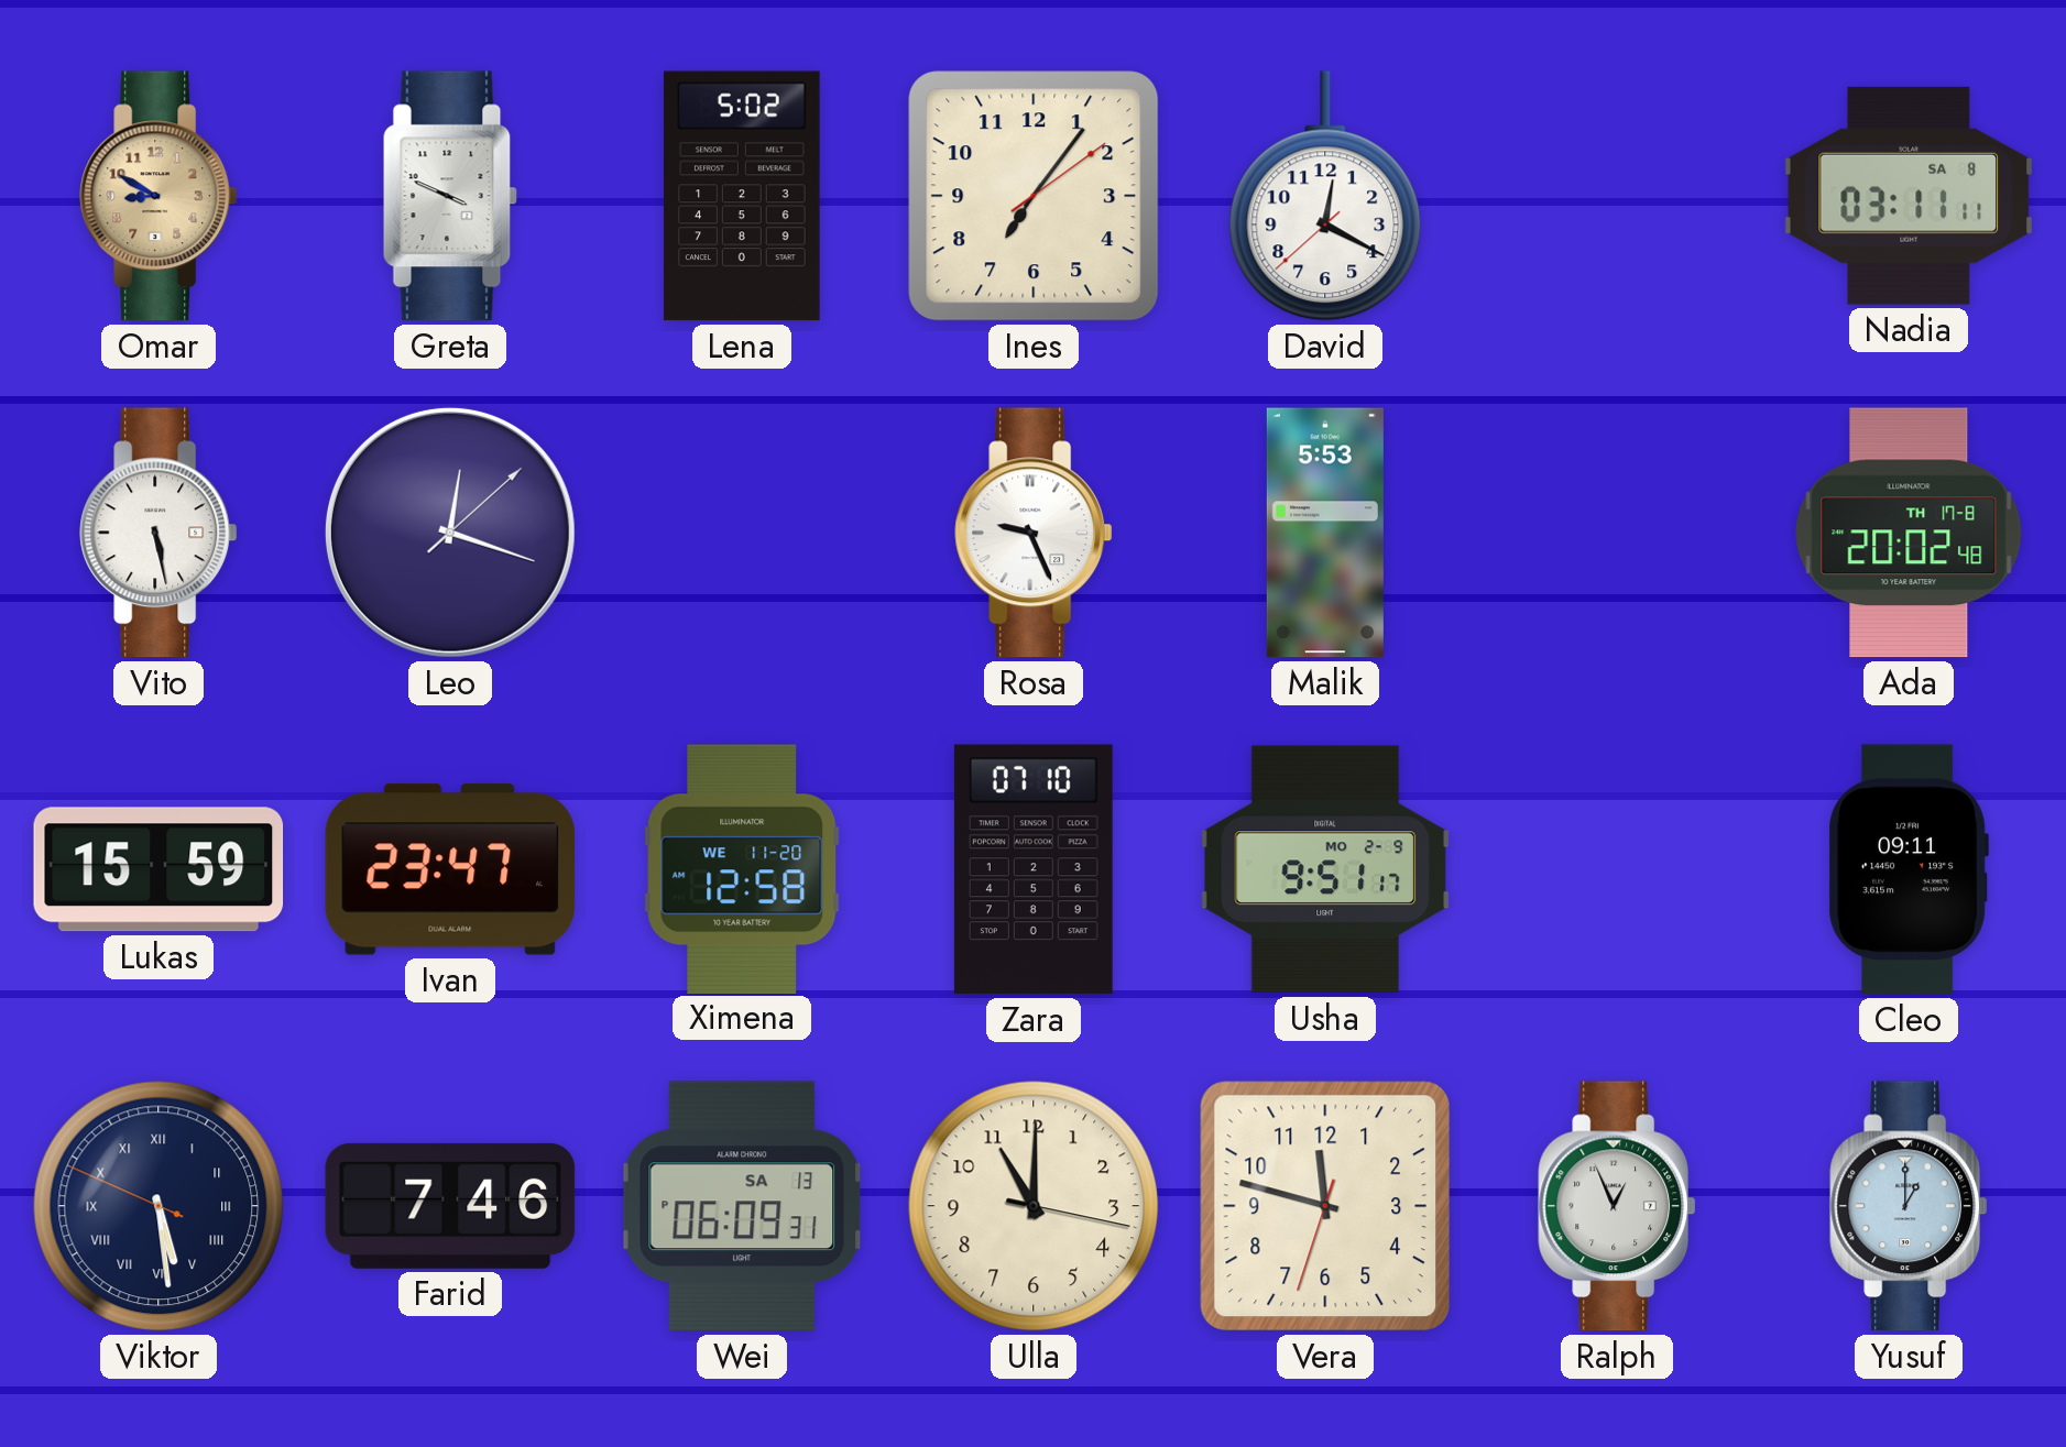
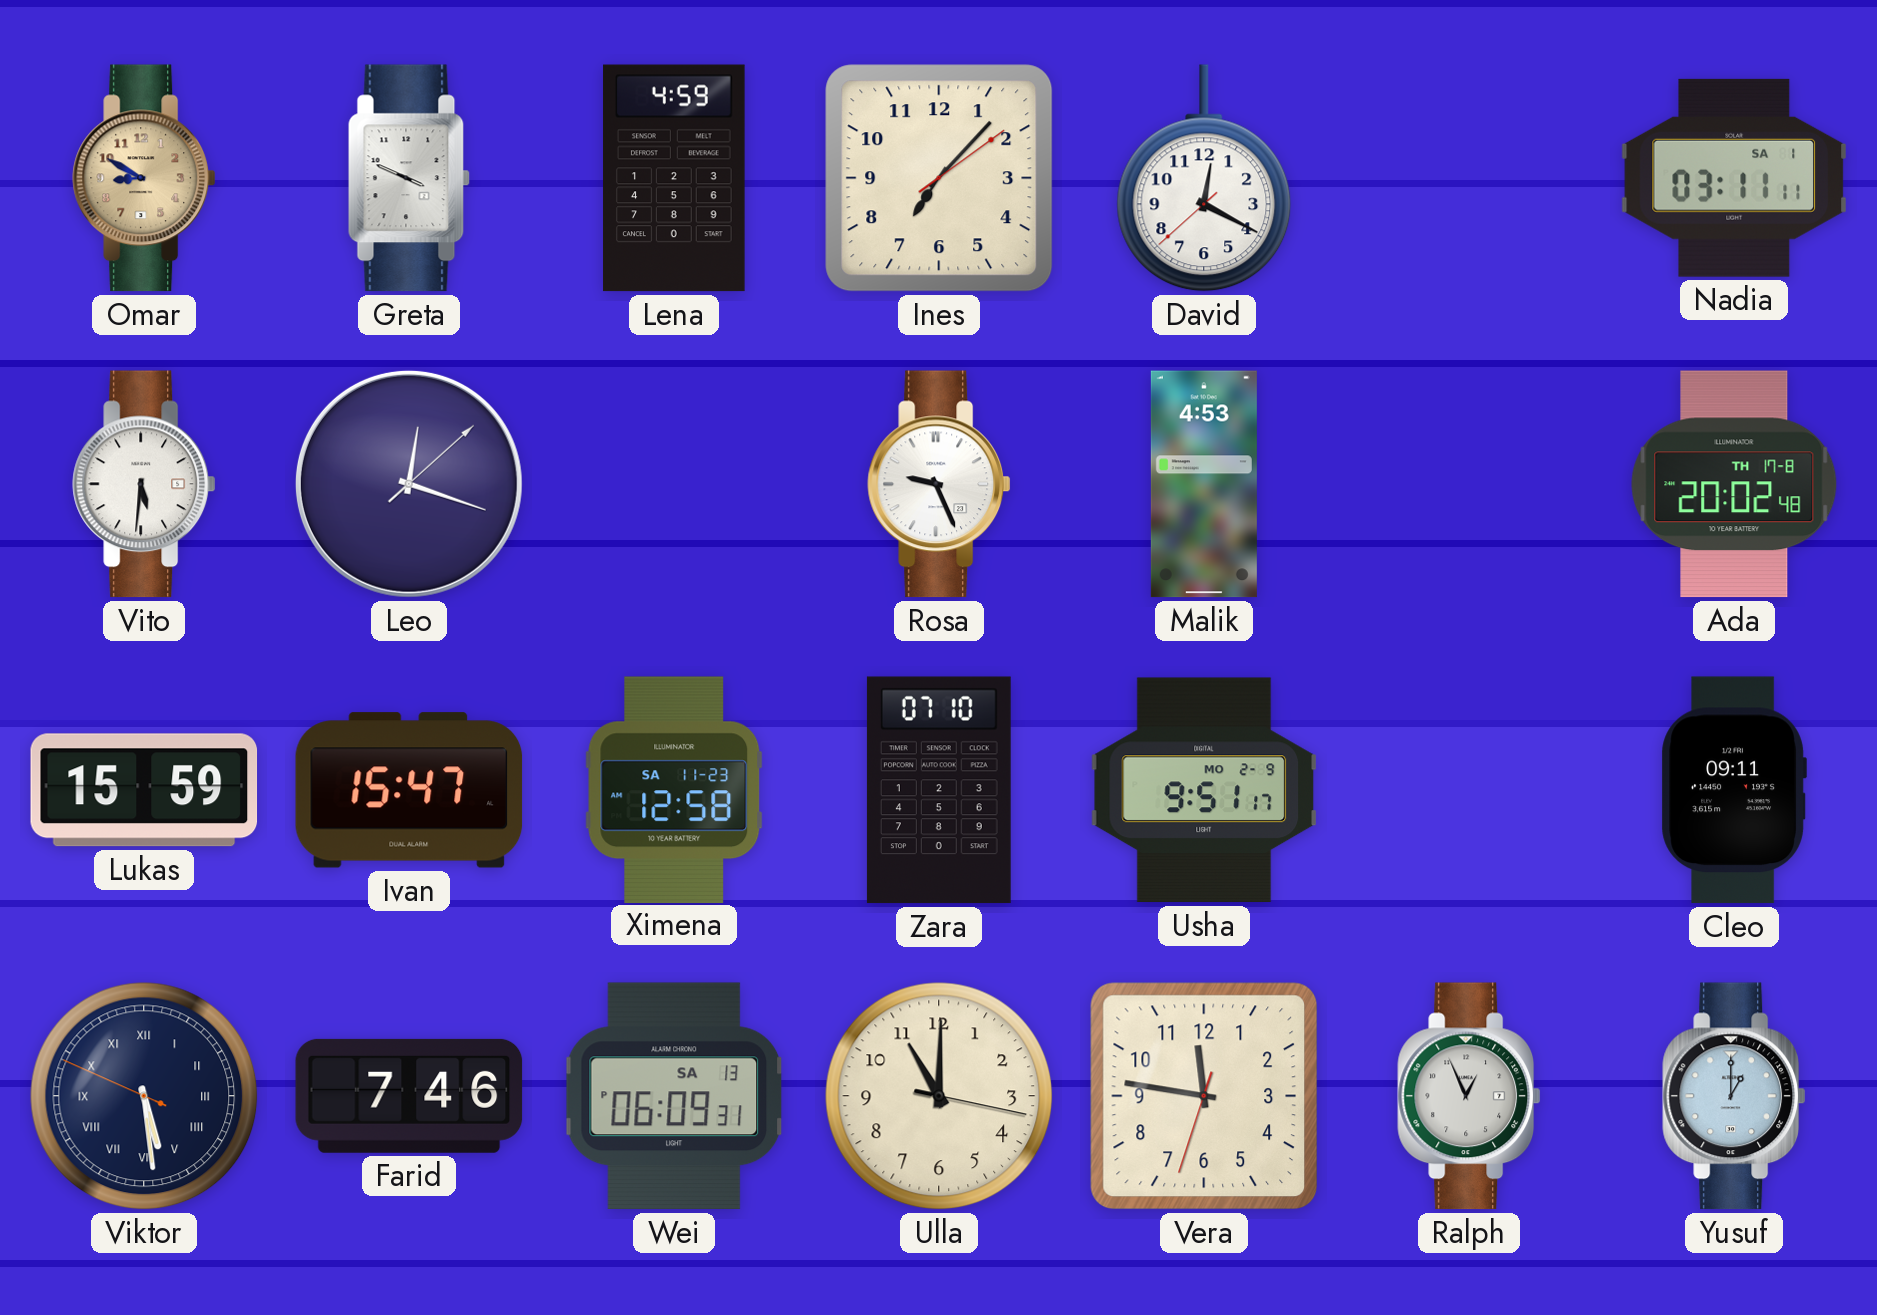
Lena: 5:02 -> 4:59
Ines: 7:06 -> 7:07
Nadia date: SA 8 -> SA 1
Vito: 5:28 -> 5:31
Malik: 5:53 -> 4:53
Ivan: 23:47 -> 15:47
Ximena date: WE 11-20 -> SA 11-23
Vera: 11:47 -> 11:46
